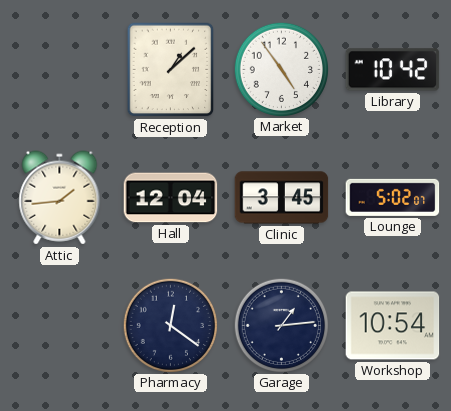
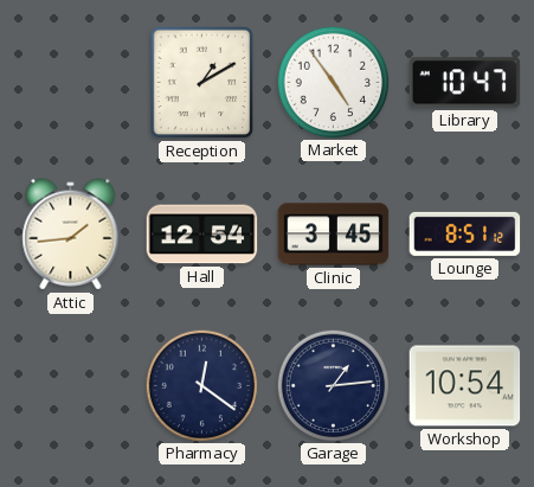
Reception: 1:08 -> 1:10
Library: 10:42 -> 10:47
Hall: 12:04 -> 12:54
Lounge: 5:02 -> 8:51
